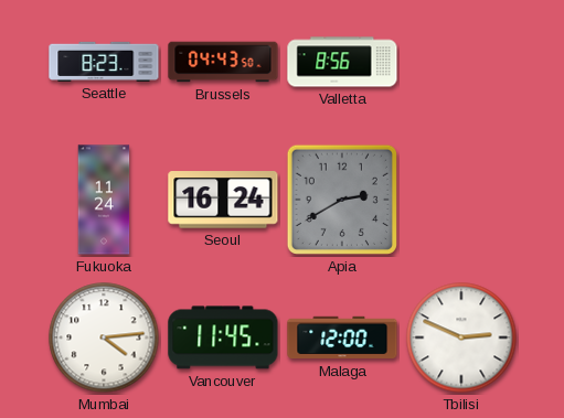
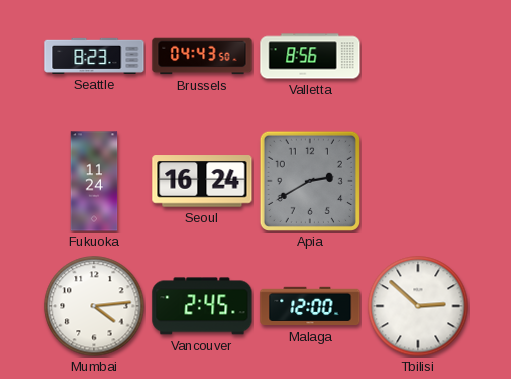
Vancouver: 11:45 -> 2:45
Tbilisi: 2:49 -> 2:52
